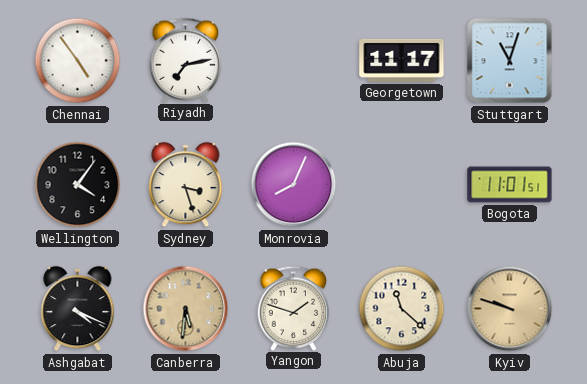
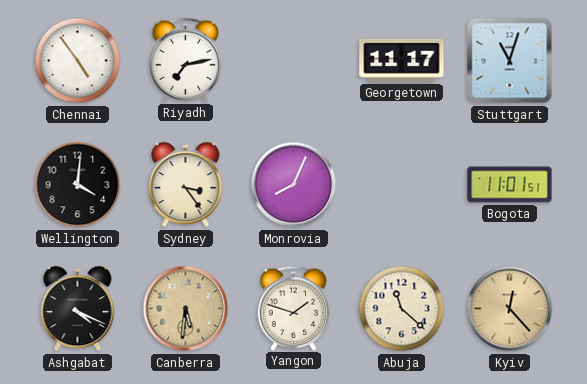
Wellington: 4:06 -> 4:01
Sydney: 3:27 -> 3:24
Kyiv: 9:48 -> 12:23
